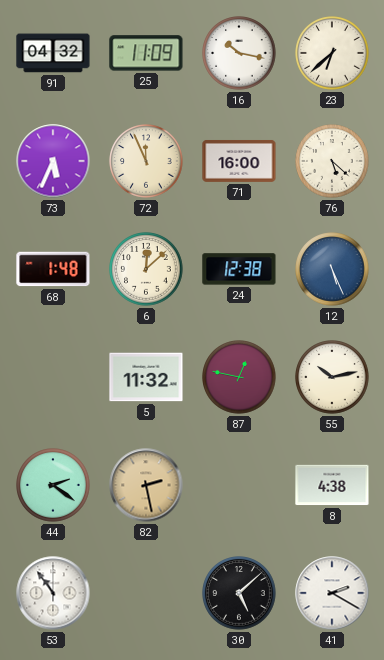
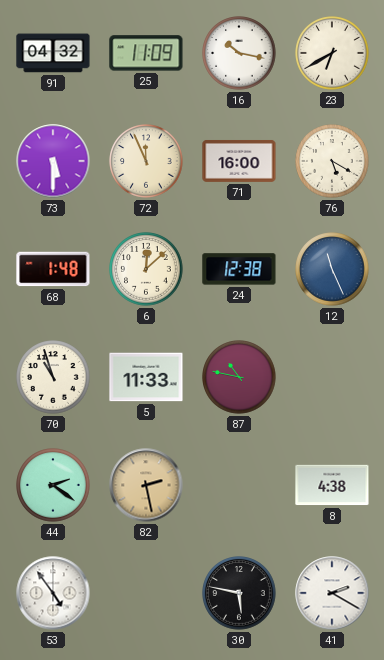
23: 6:38 -> 6:40
73: 5:34 -> 5:30
76: 5:22 -> 5:20
12: 5:26 -> 11:26
70: none -> 10:57
5: 11:32 -> 11:33
87: 12:47 -> 10:47
55: 10:13 -> none
53: 10:54 -> 4:54
30: 5:08 -> 5:47
